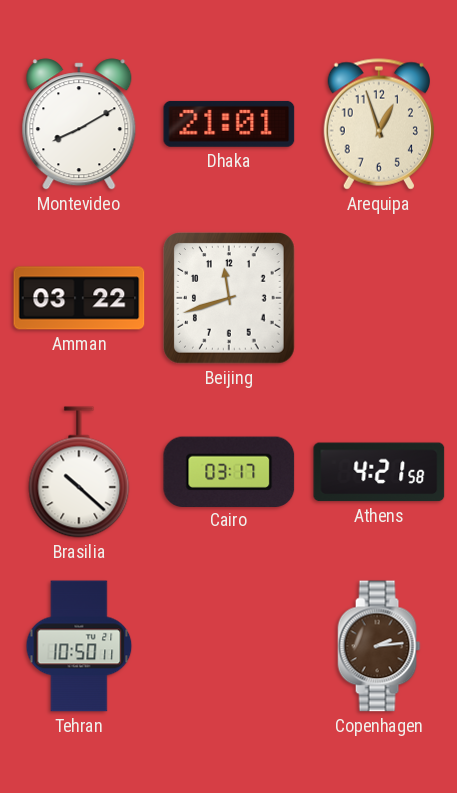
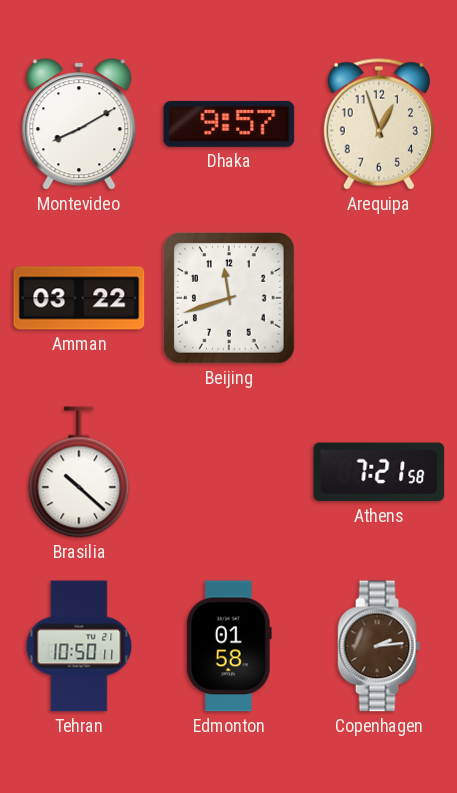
Dhaka: 21:01 -> 9:57
Cairo: 03:17 -> none
Athens: 4:21 -> 7:21
Edmonton: none -> 01:58
